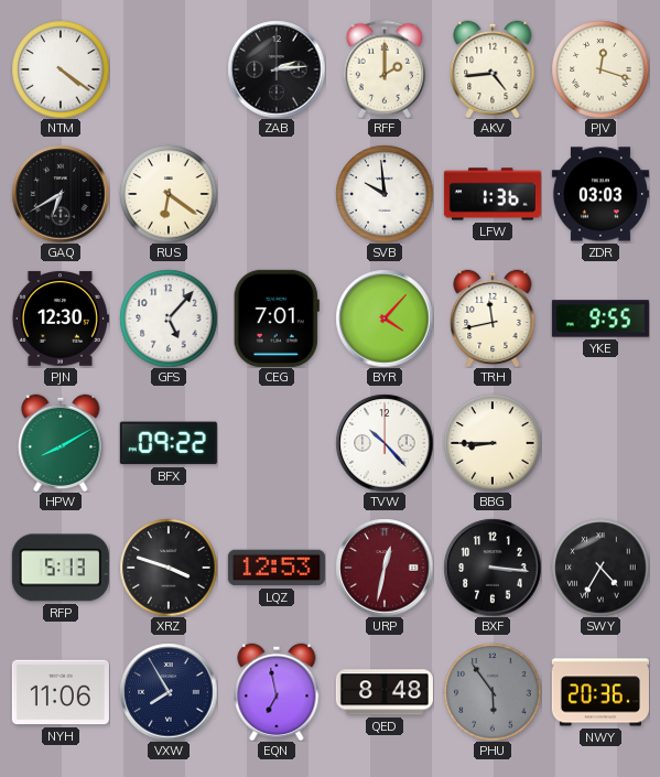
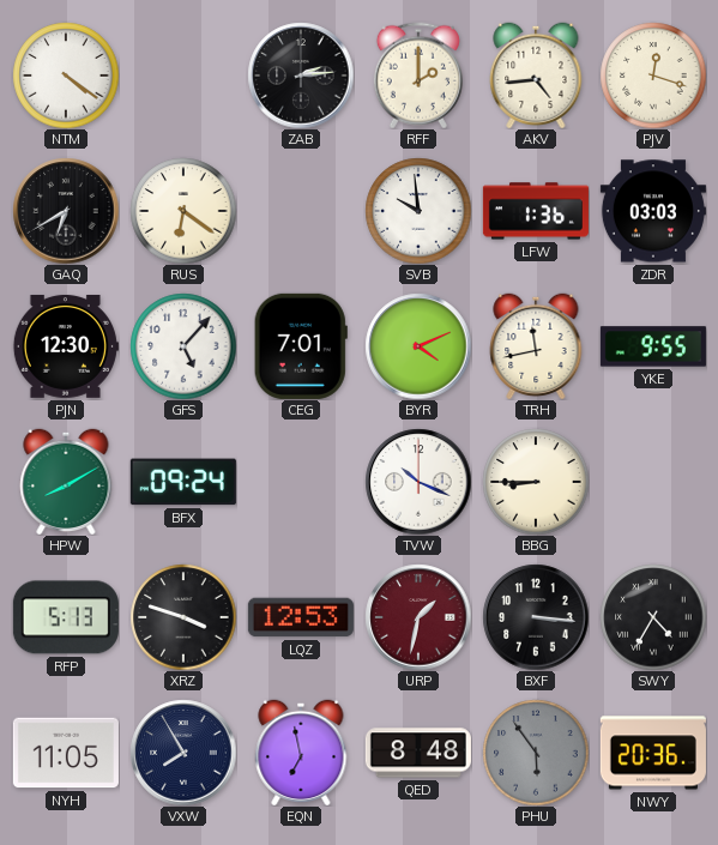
BYR: 4:07 -> 4:11
BFX: 09:22 -> 09:24
TVW: 10:23 -> 10:19
URP: 12:32 -> 1:32
NYH: 11:06 -> 11:05
